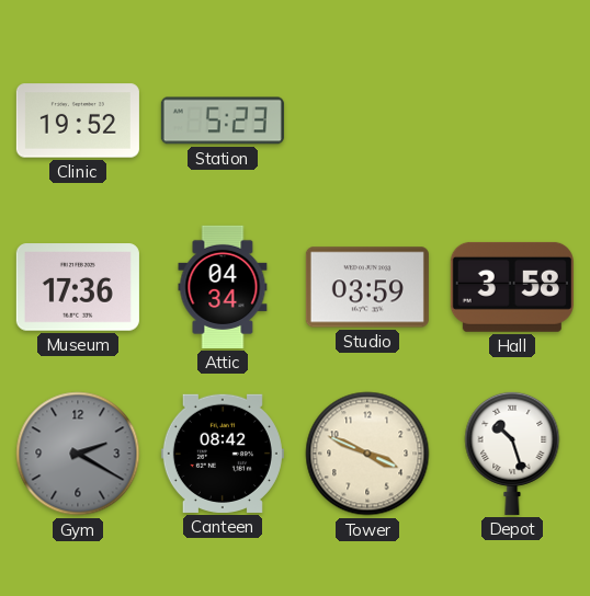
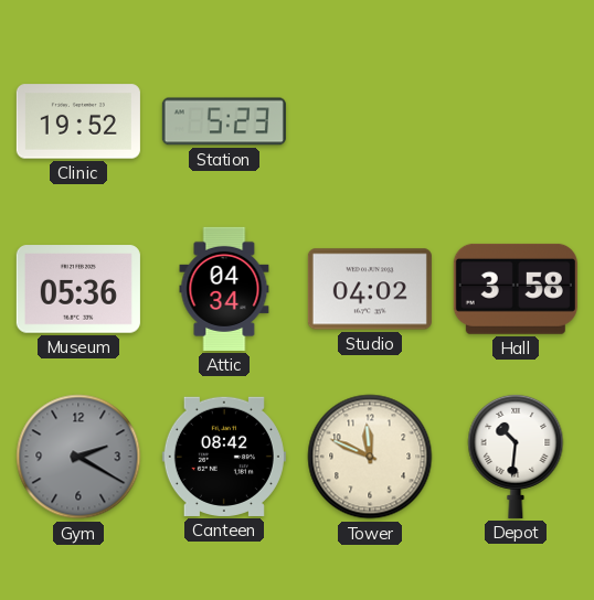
Museum: 17:36 -> 05:36
Studio: 03:59 -> 04:02
Tower: 3:49 -> 11:49
Depot: 10:27 -> 10:31
